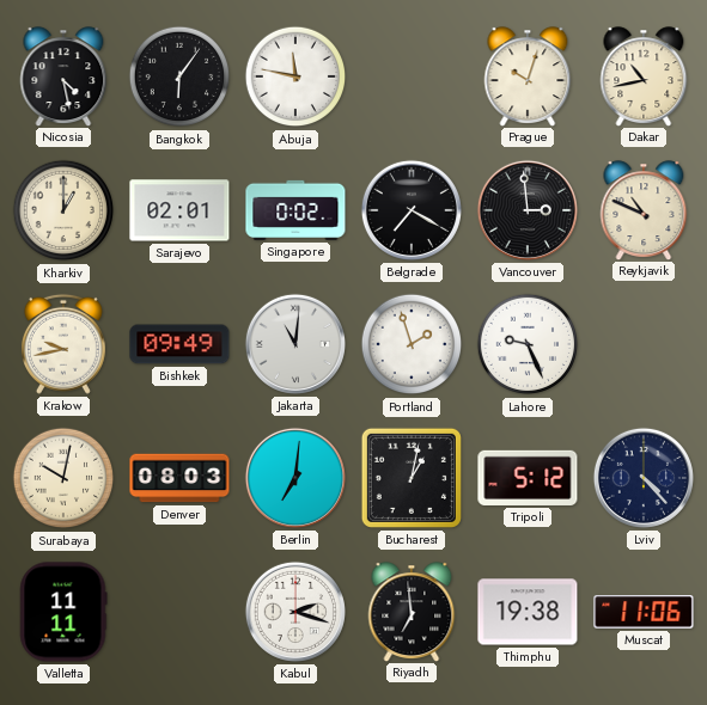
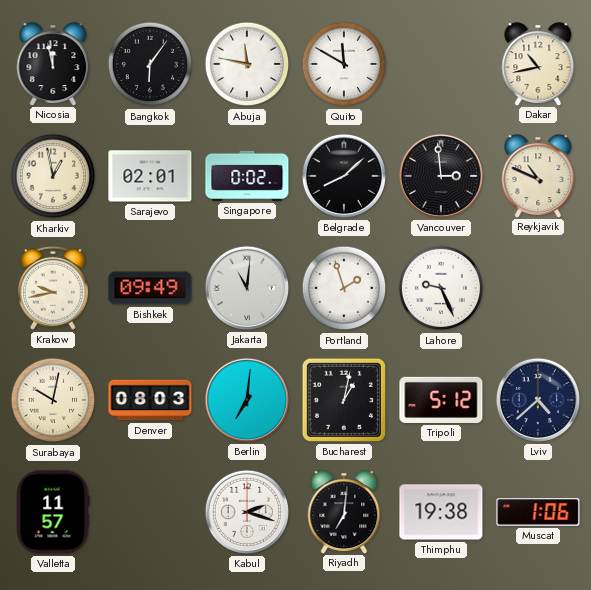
Nicosia: 4:28 -> 11:58
Quito: none -> 11:50
Prague: 10:03 -> none
Kharkiv: 1:00 -> 12:58
Belgrade: 7:20 -> 8:08
Lviv: 4:23 -> 4:38
Valletta: 11:11 -> 11:57
Riyadh: 6:59 -> 7:01
Muscat: 11:06 -> 1:06
